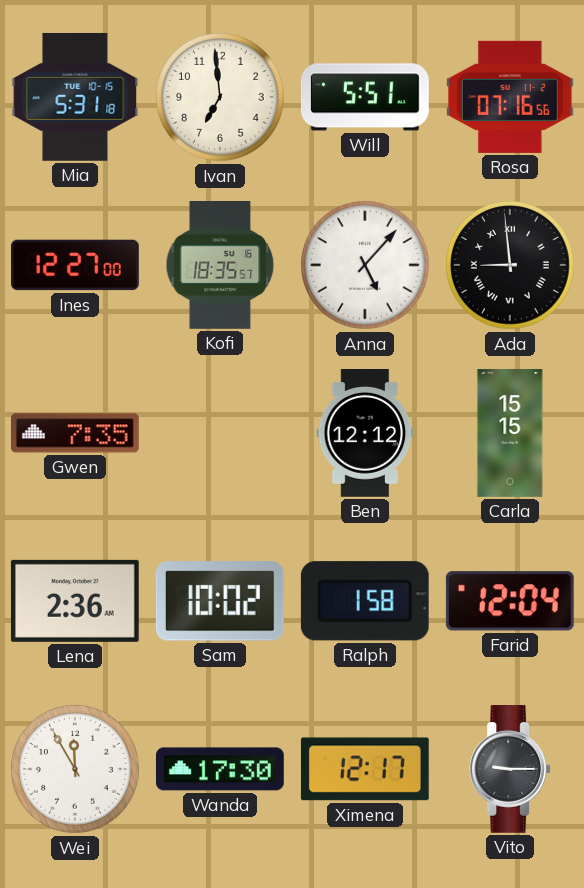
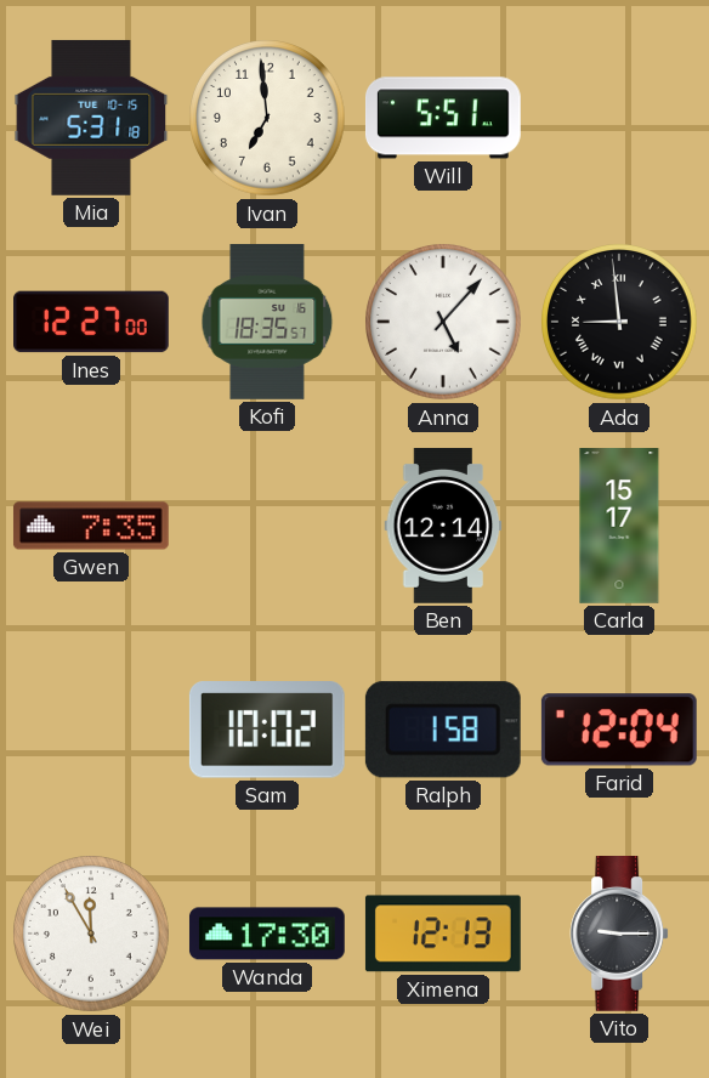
Rosa: 07:16 -> none
Ben: 12:12 -> 12:14
Carla: 15:15 -> 15:17
Lena: 2:36 -> none
Ximena: 12:17 -> 12:13
